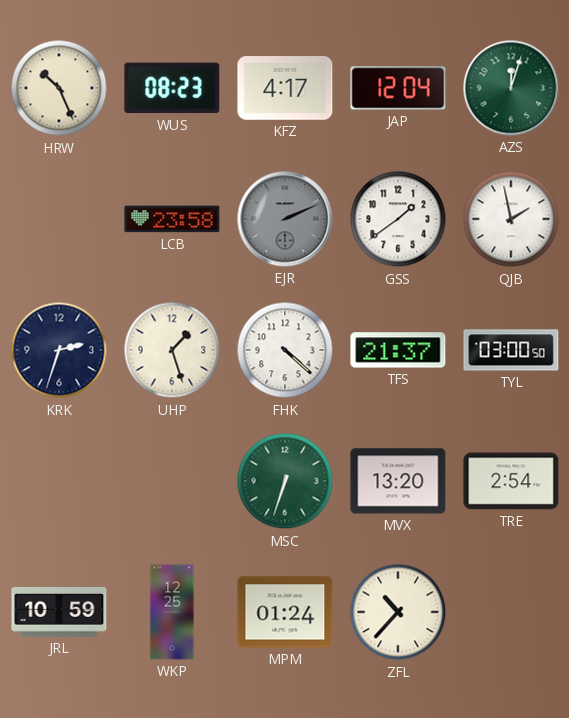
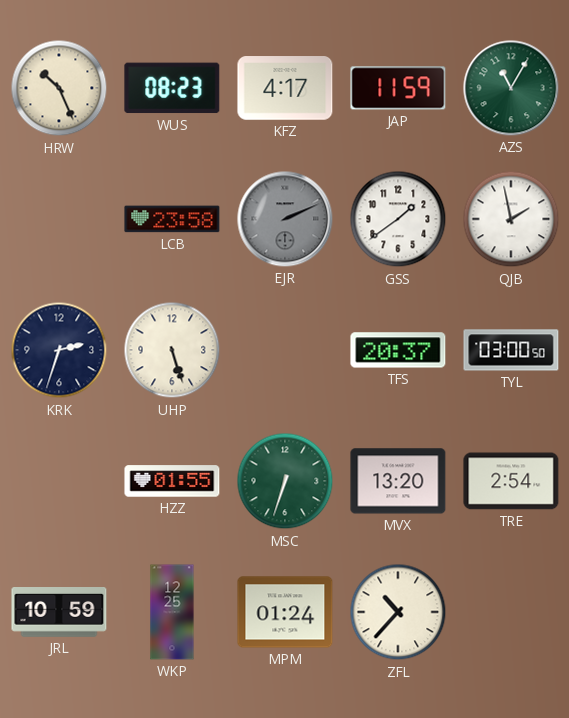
JAP: 12:04 -> 11:59
AZS: 12:03 -> 11:05
UHP: 1:27 -> 5:27
FHK: 4:22 -> none
TFS: 21:37 -> 20:37
HZZ: none -> 01:55
